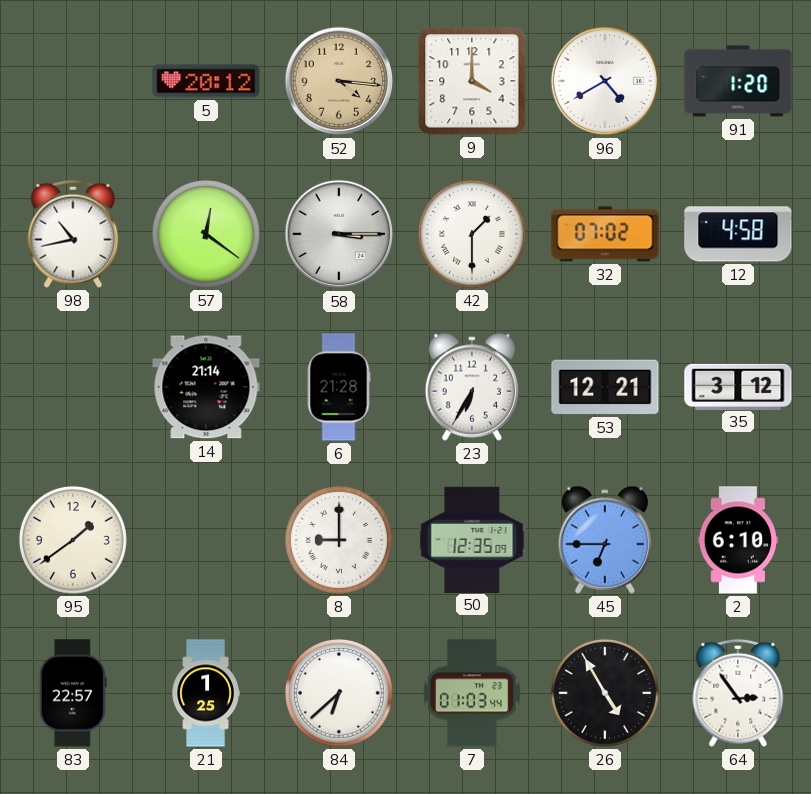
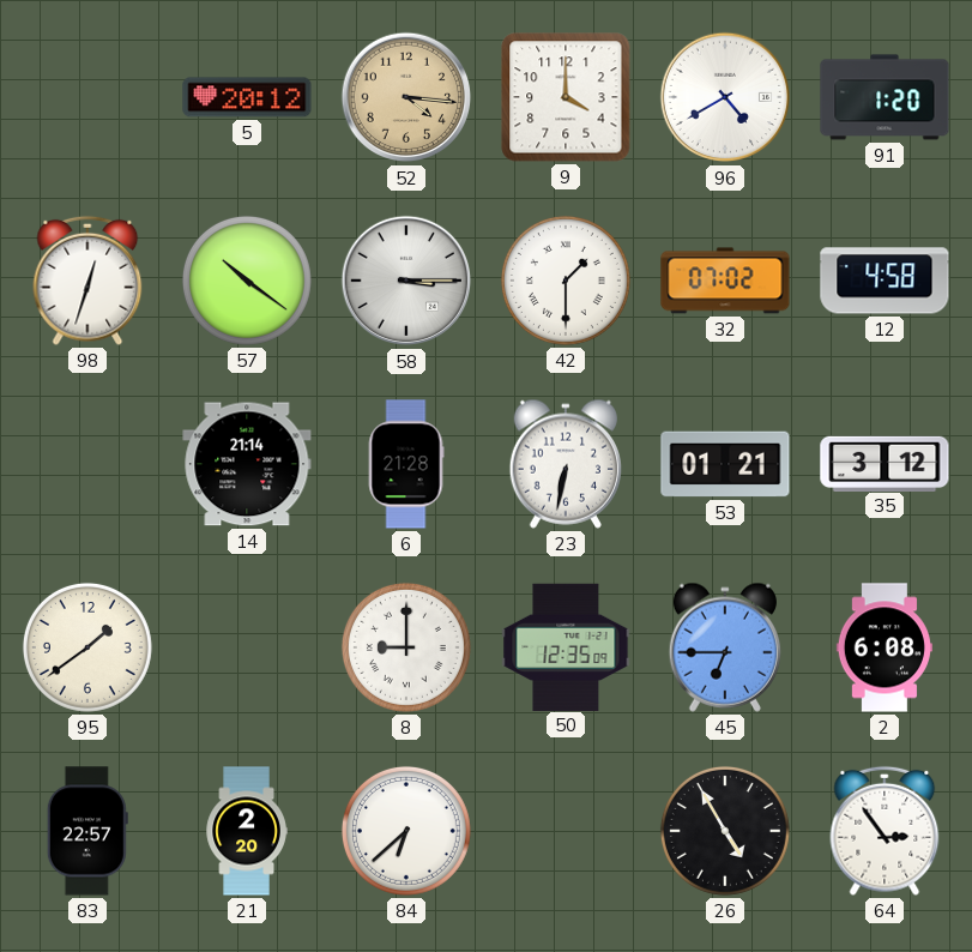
98: 10:43 -> 12:33
57: 12:21 -> 10:21
23: 6:35 -> 6:32
53: 12:21 -> 01:21
2: 6:10 -> 6:08
21: 1:25 -> 2:20
7: 01:03 -> none
